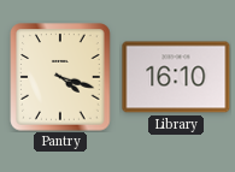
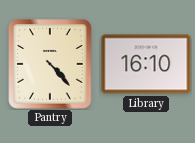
Pantry: 4:18 -> 4:23
